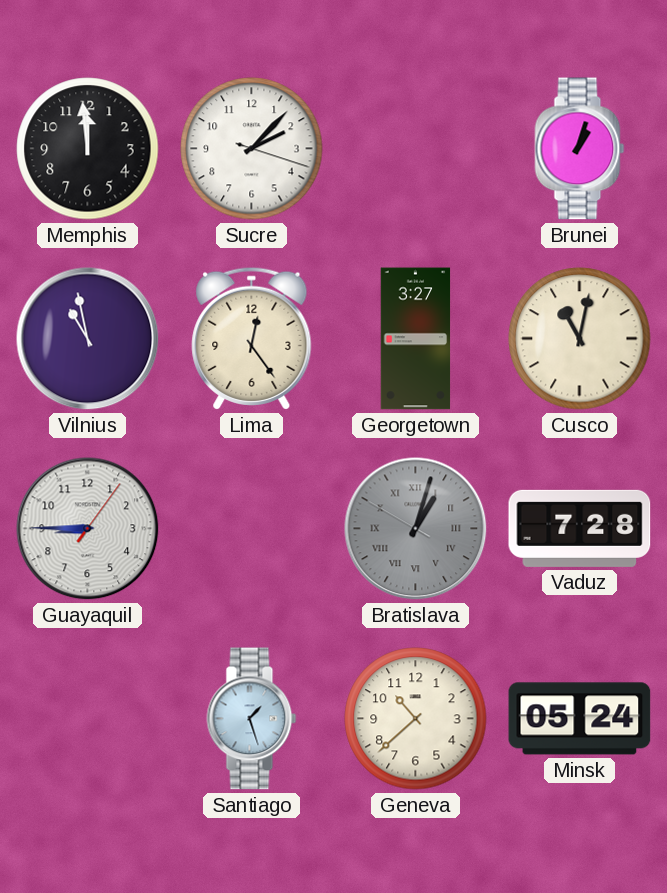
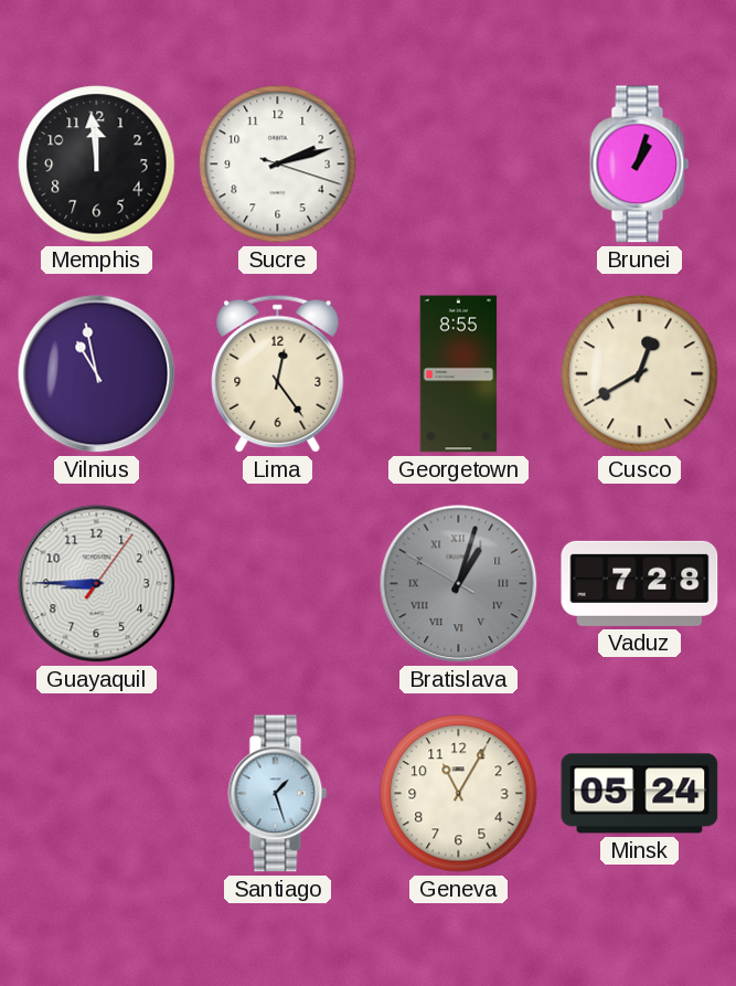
Sucre: 2:07 -> 2:12
Georgetown: 3:27 -> 8:55
Cusco: 11:02 -> 12:40
Geneva: 10:38 -> 11:05
